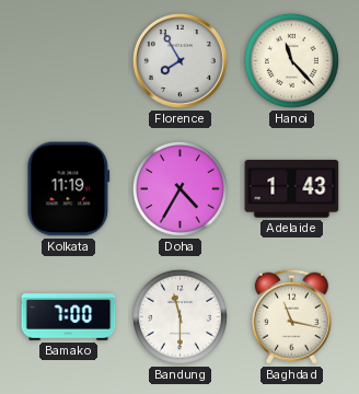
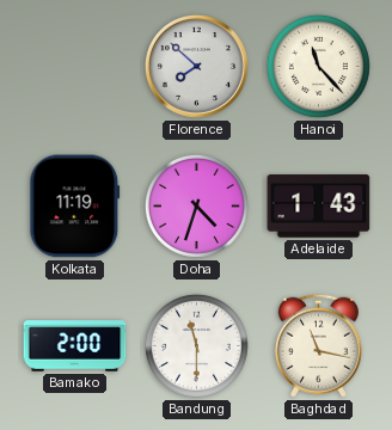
Florence: 7:55 -> 7:52
Doha: 4:35 -> 4:33
Bamako: 7:00 -> 2:00
